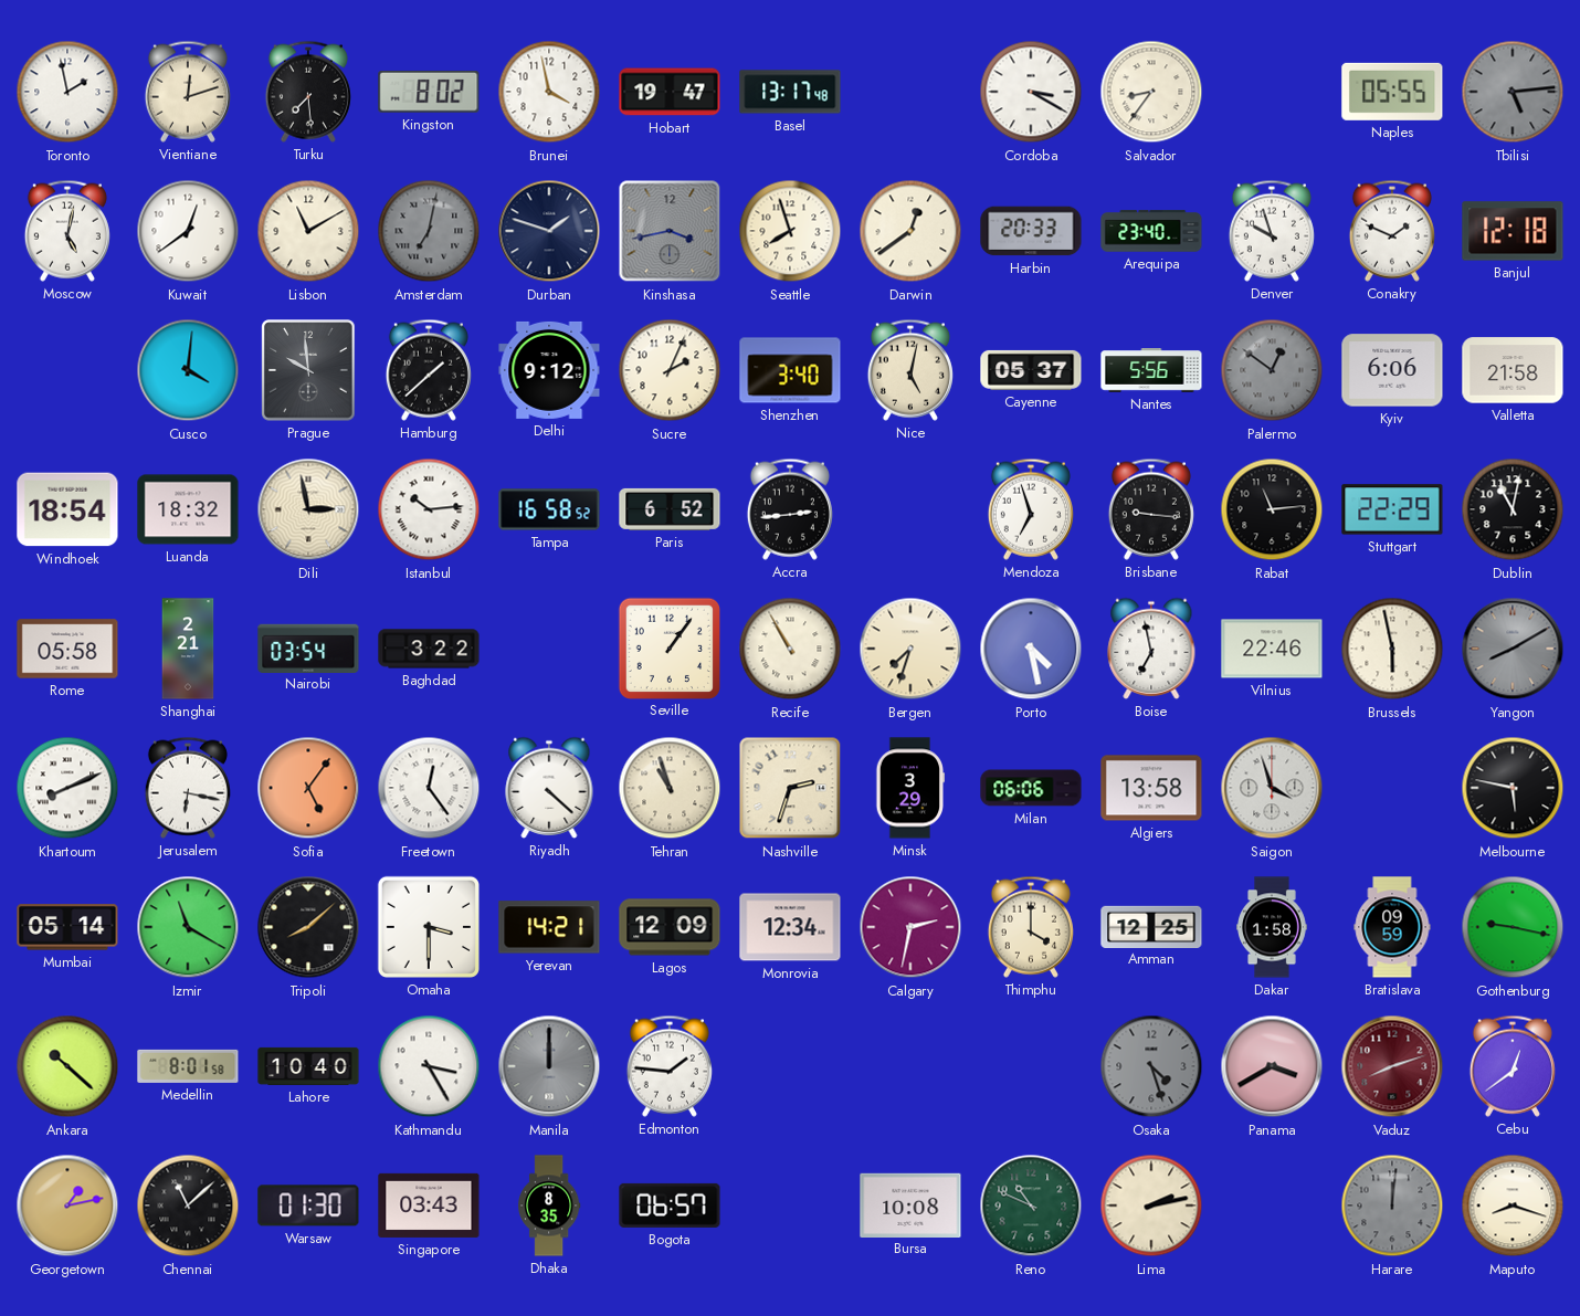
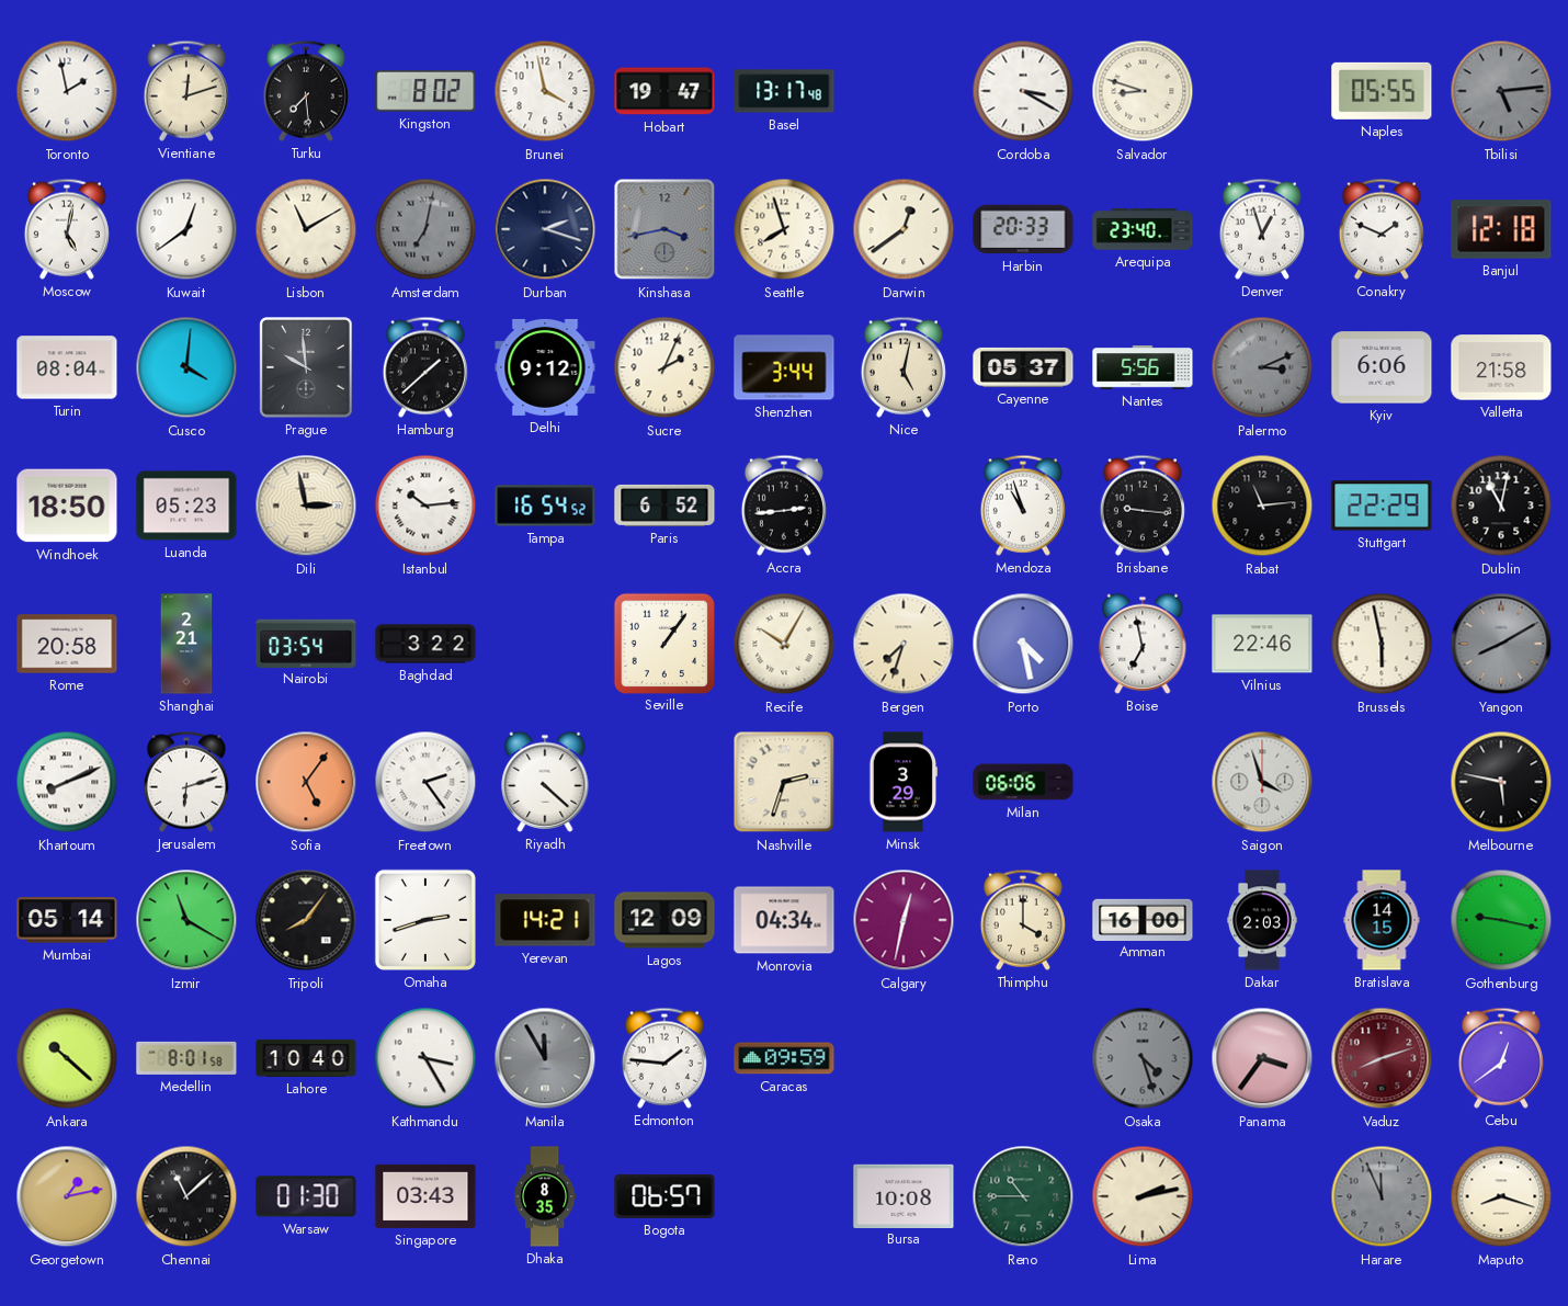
Salvador: 8:36 -> 8:48
Durban: 1:48 -> 2:18
Denver: 9:57 -> 12:57
Turin: none -> 08:04
Shenzhen: 3:40 -> 3:44
Palermo: 12:51 -> 3:11
Windhoek: 18:54 -> 18:50
Luanda: 18:32 -> 05:23
Tampa: 16:58 -> 16:54
Mendoza: 6:57 -> 10:57
Rome: 05:58 -> 20:58
Recife: 10:55 -> 10:05
Jerusalem: 6:17 -> 6:12
Freetown: 12:24 -> 2:24
Tehran: 10:57 -> none
Algiers: 13:58 -> none
Tripoli: 8:08 -> 8:06
Omaha: 3:30 -> 2:42
Monrovia: 12:34 -> 04:34
Calgary: 2:32 -> 12:32
Amman: 12:25 -> 16:00
Dakar: 1:58 -> 2:03
Bratislava: 09:59 -> 14:15
Manila: 12:00 -> 11:55
Caracas: none -> 09:59
Panama: 3:40 -> 3:36
Reno: 10:49 -> 10:45
Harare: 12:01 -> 11:56
